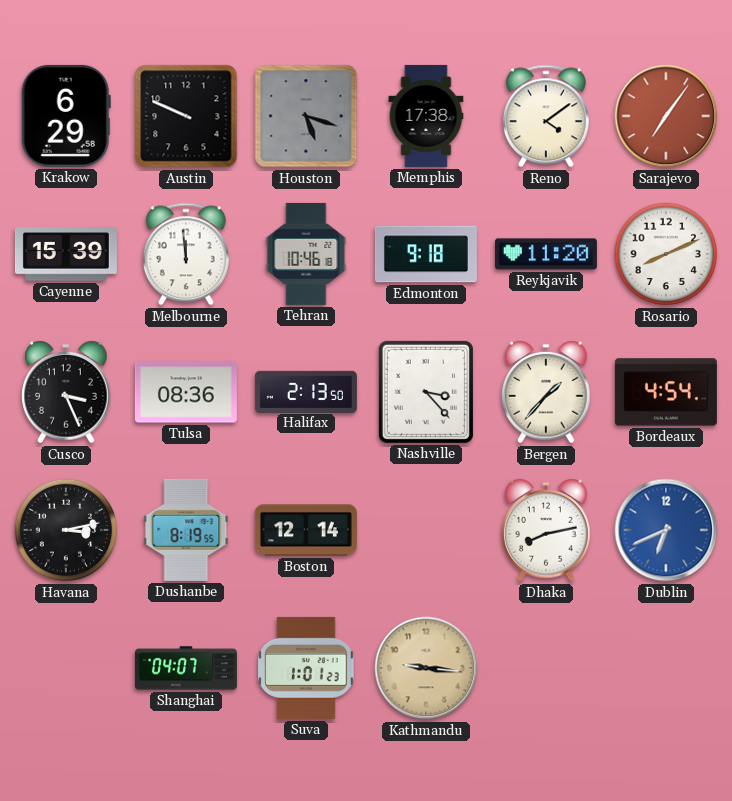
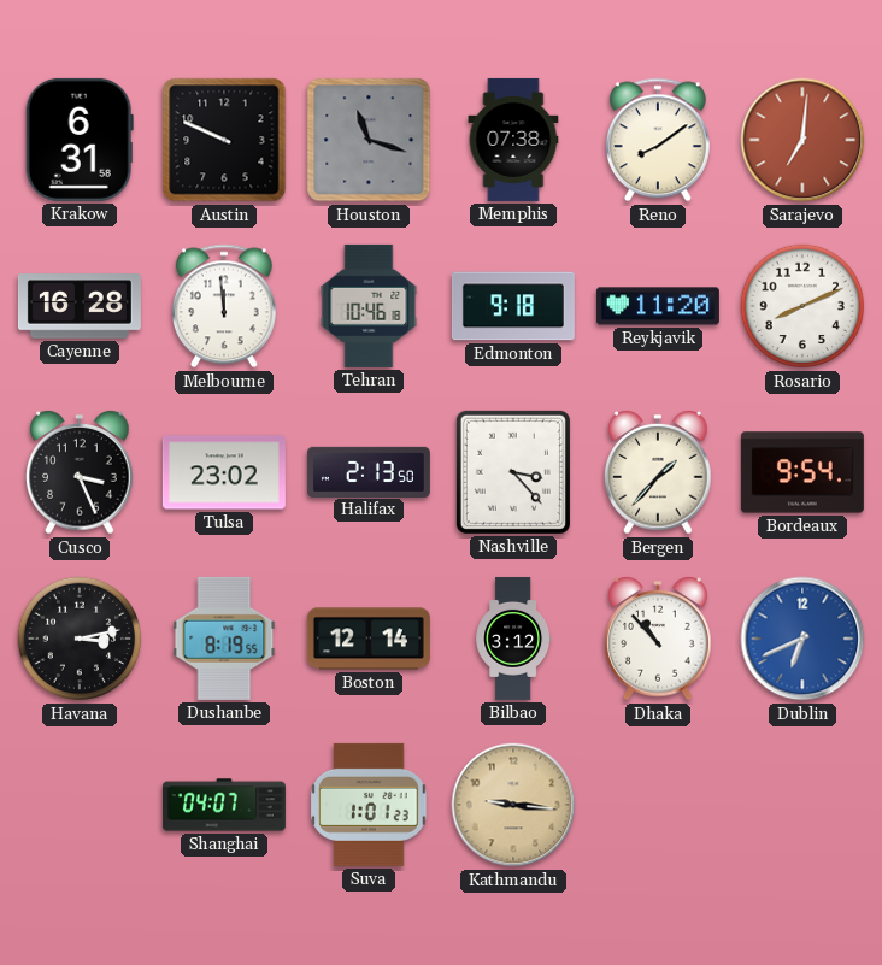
Krakow: 6:29 -> 6:31
Houston: 5:18 -> 11:18
Memphis: 17:38 -> 07:38
Reno: 4:09 -> 8:09
Sarajevo: 7:06 -> 7:01
Cayenne: 15:39 -> 16:28
Tulsa: 08:36 -> 23:02
Bordeaux: 4:54 -> 9:54
Bilbao: none -> 3:12
Dhaka: 8:13 -> 10:53
